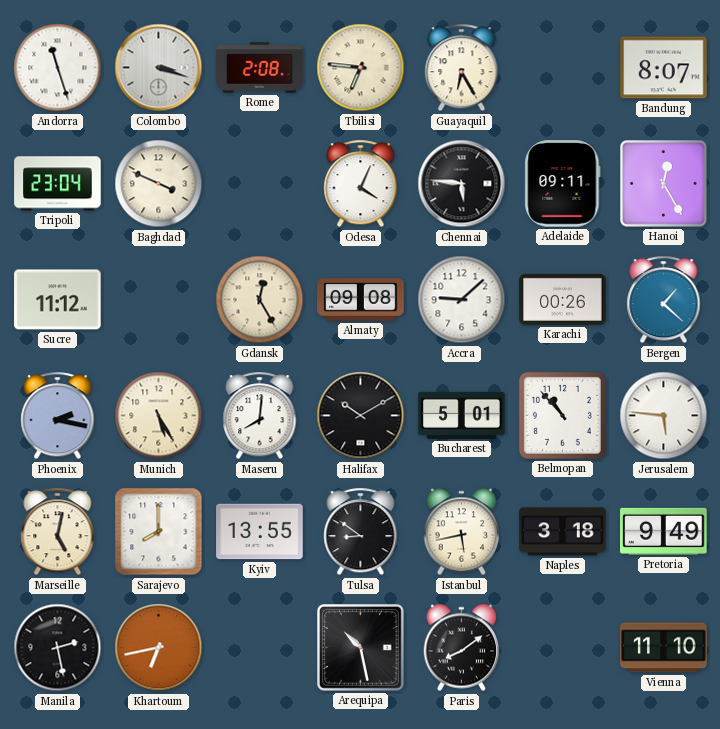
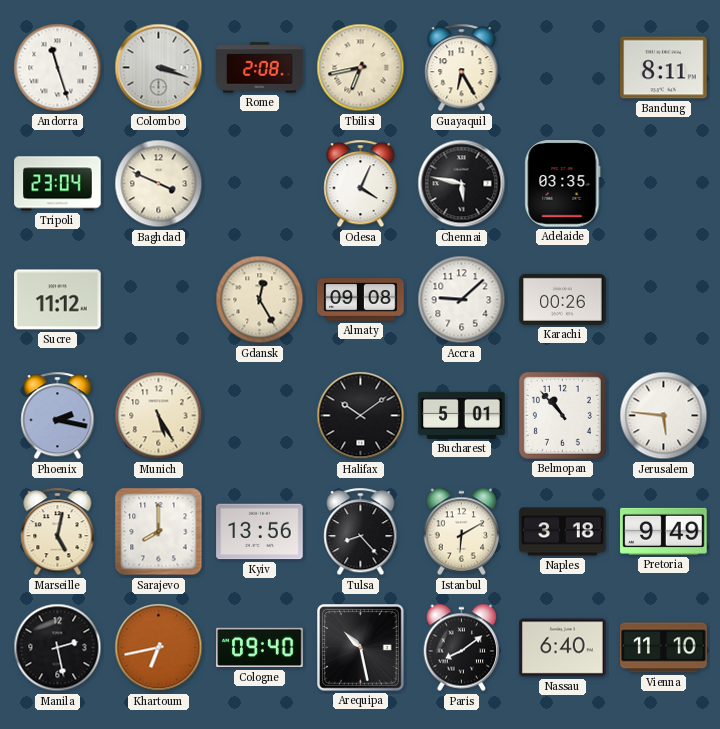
Tbilisi: 6:46 -> 6:43
Bandung: 8:07 -> 8:11
Chennai: 5:46 -> 5:47
Adelaide: 09:11 -> 03:35
Hanoi: 12:25 -> none
Bergen: 1:22 -> none
Maseru: 8:01 -> none
Halifax: 10:10 -> 10:09
Kyiv: 13:55 -> 13:56
Tulsa: 8:51 -> 8:23
Istanbul: 5:43 -> 6:10
Cologne: none -> 09:40
Nassau: none -> 6:40
